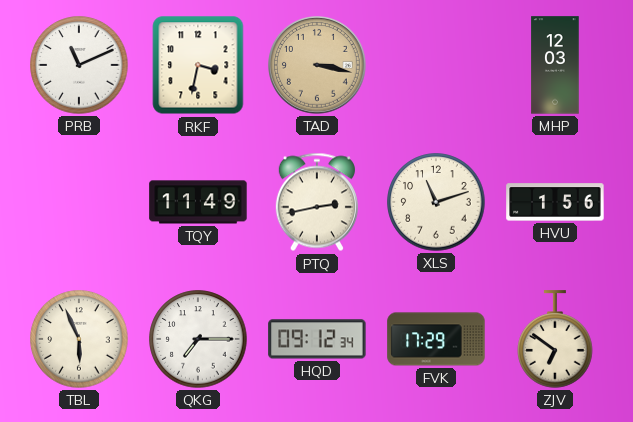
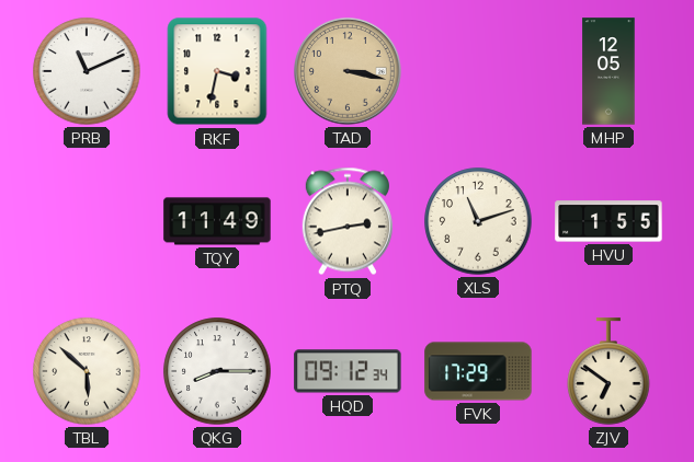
MHP: 12:03 -> 12:05
HVU: 1:56 -> 1:55
TBL: 5:56 -> 5:52
QKG: 7:15 -> 8:15
